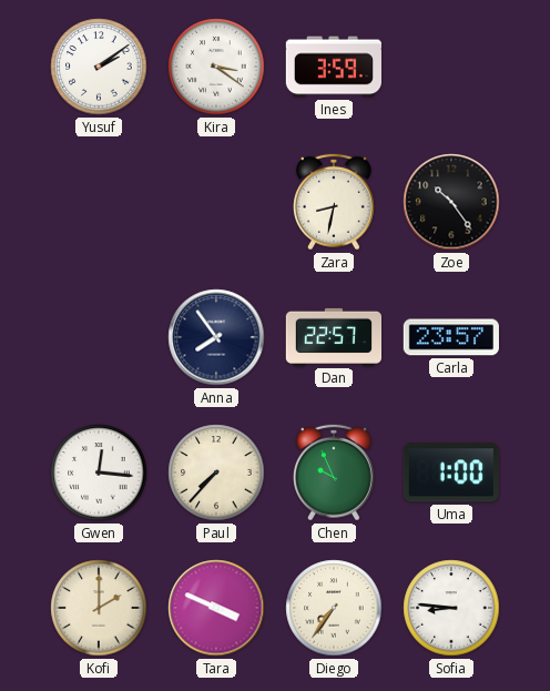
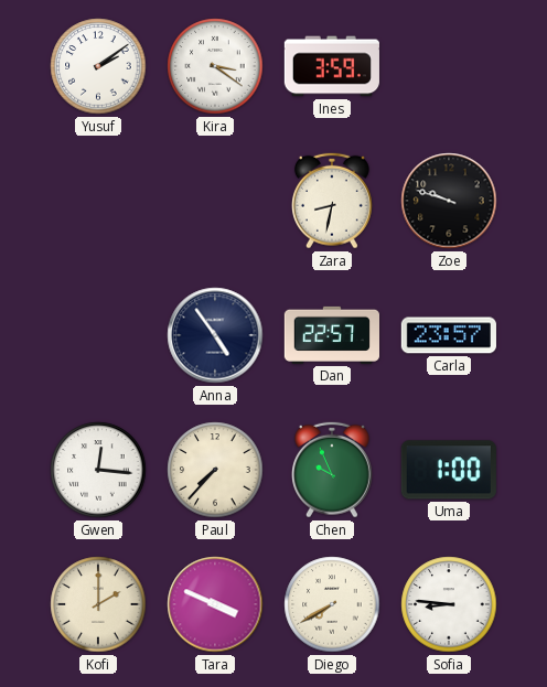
Zoe: 10:24 -> 9:48
Anna: 7:54 -> 4:54
Diego: 7:36 -> 7:40
